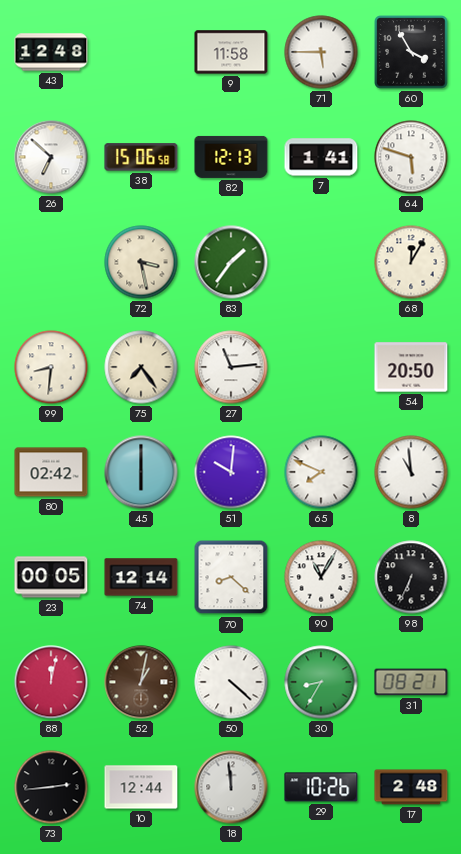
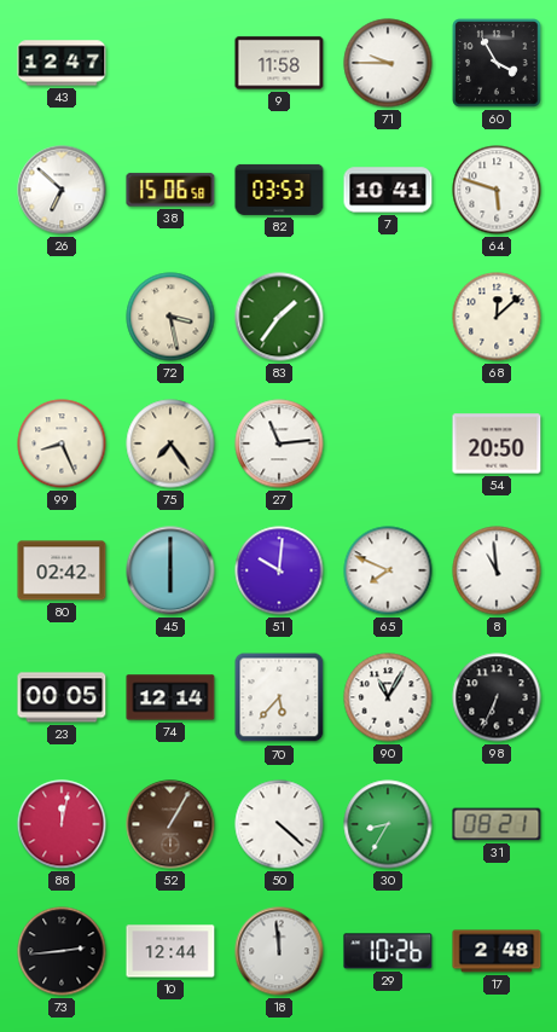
43: 12:48 -> 12:47
71: 5:45 -> 9:45
82: 12:13 -> 03:53
7: 1:41 -> 10:41
68: 12:05 -> 12:08
99: 8:31 -> 8:26
70: 8:22 -> 5:37
52: 1:02 -> 1:05
